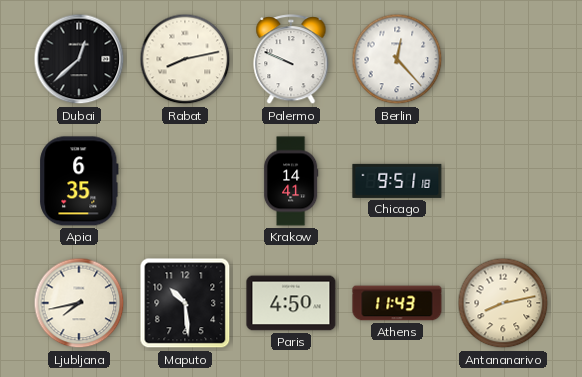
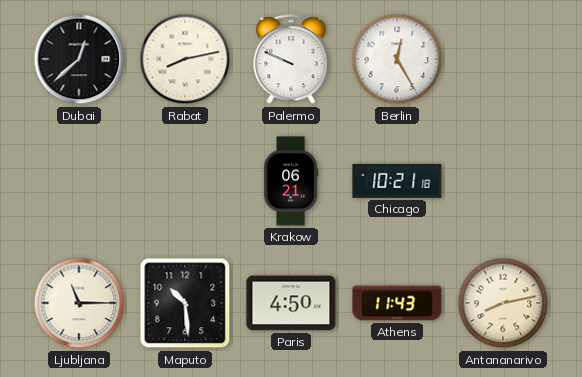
Berlin: 12:23 -> 12:25
Apia: 6:35 -> none
Krakow: 14:41 -> 06:21
Chicago: 9:51 -> 10:21
Ljubljana: 7:43 -> 11:15
